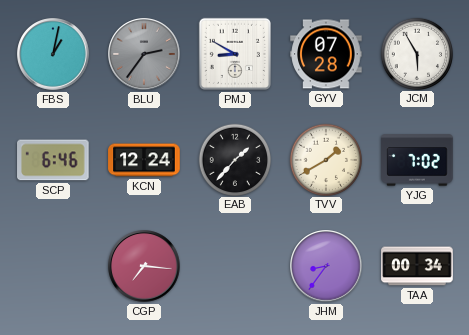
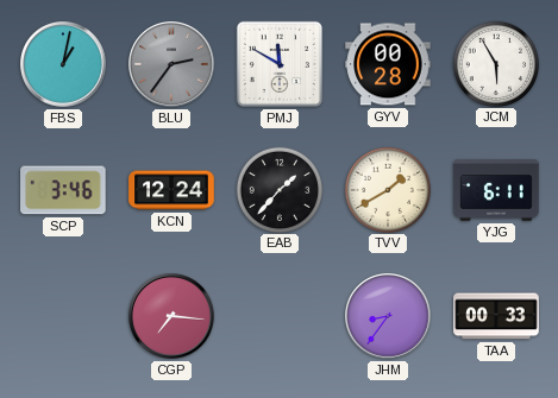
PMJ: 8:50 -> 11:50
GYV: 07:28 -> 00:28
SCP: 6:46 -> 3:46
YJG: 7:02 -> 6:11
TAA: 00:34 -> 00:33
